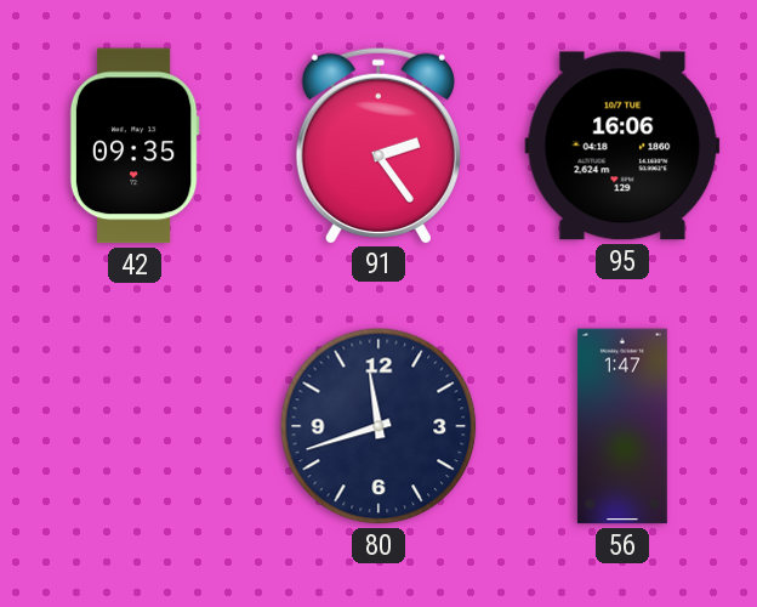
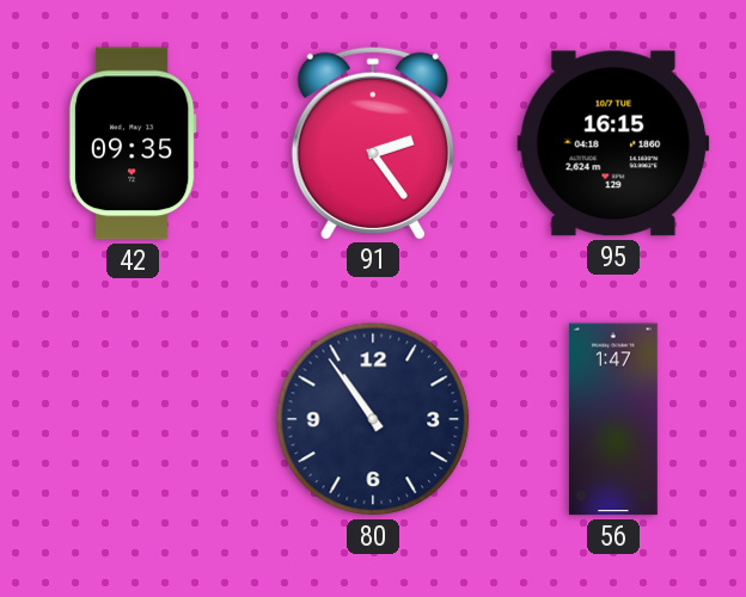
95: 16:06 -> 16:15
80: 11:42 -> 10:54
